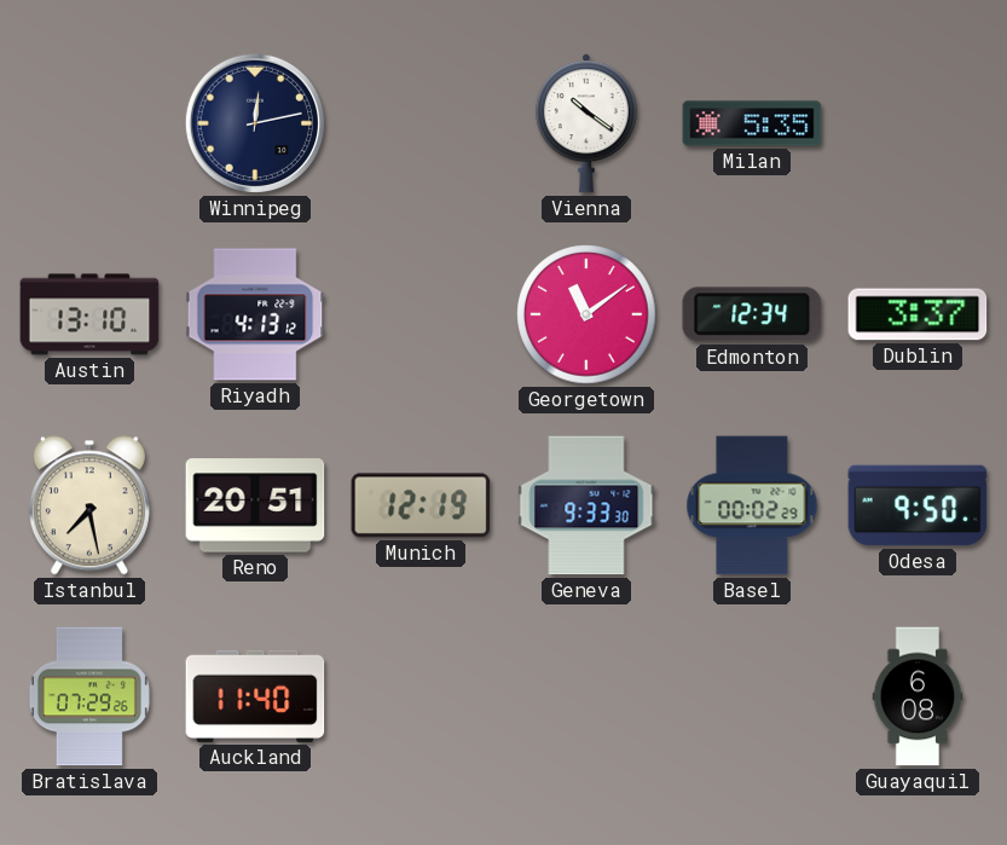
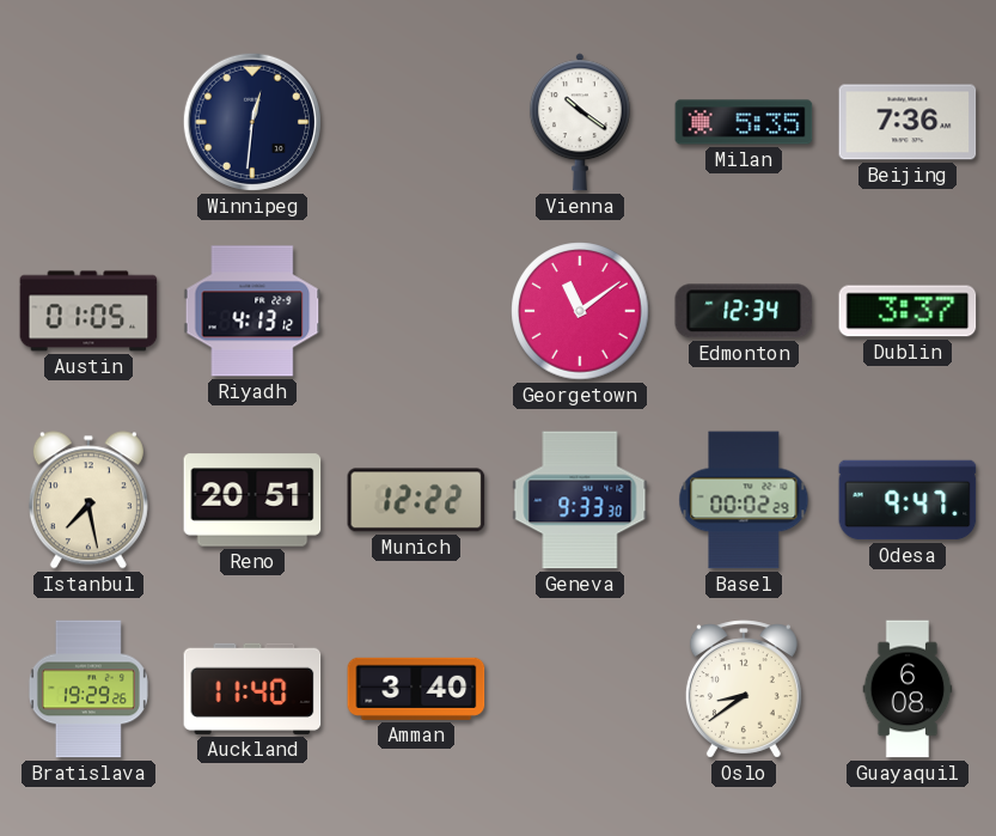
Winnipeg: 12:13 -> 12:31
Beijing: none -> 7:36
Austin: 13:10 -> 01:05
Munich: 12:19 -> 12:22
Odesa: 9:50 -> 9:47
Bratislava: 07:29 -> 19:29
Amman: none -> 3:40
Oslo: none -> 8:39
